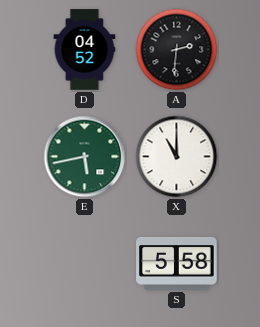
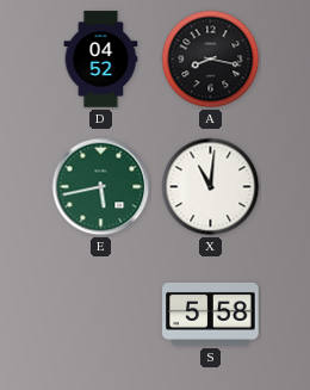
A: 2:31 -> 8:17
X: 11:00 -> 11:01
